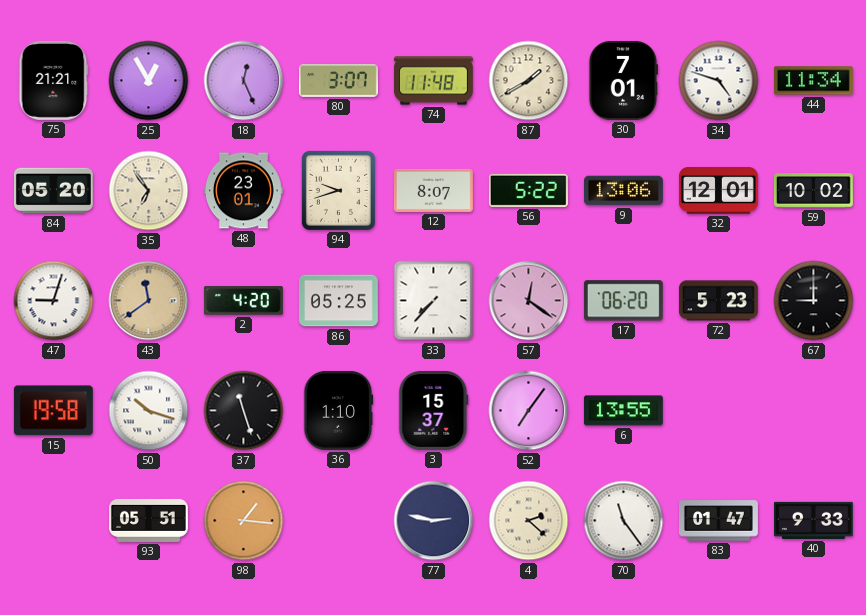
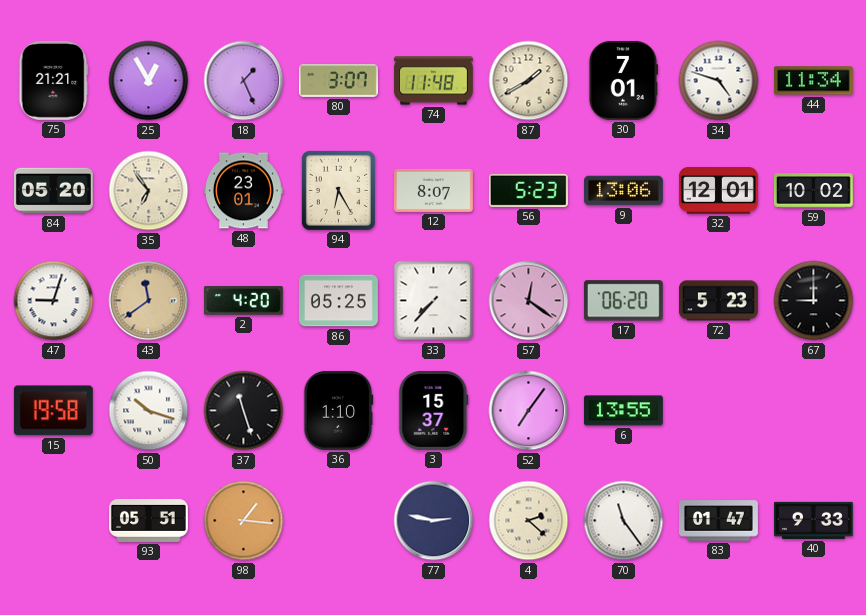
18: 12:26 -> 1:26
94: 9:42 -> 6:25
56: 5:22 -> 5:23
